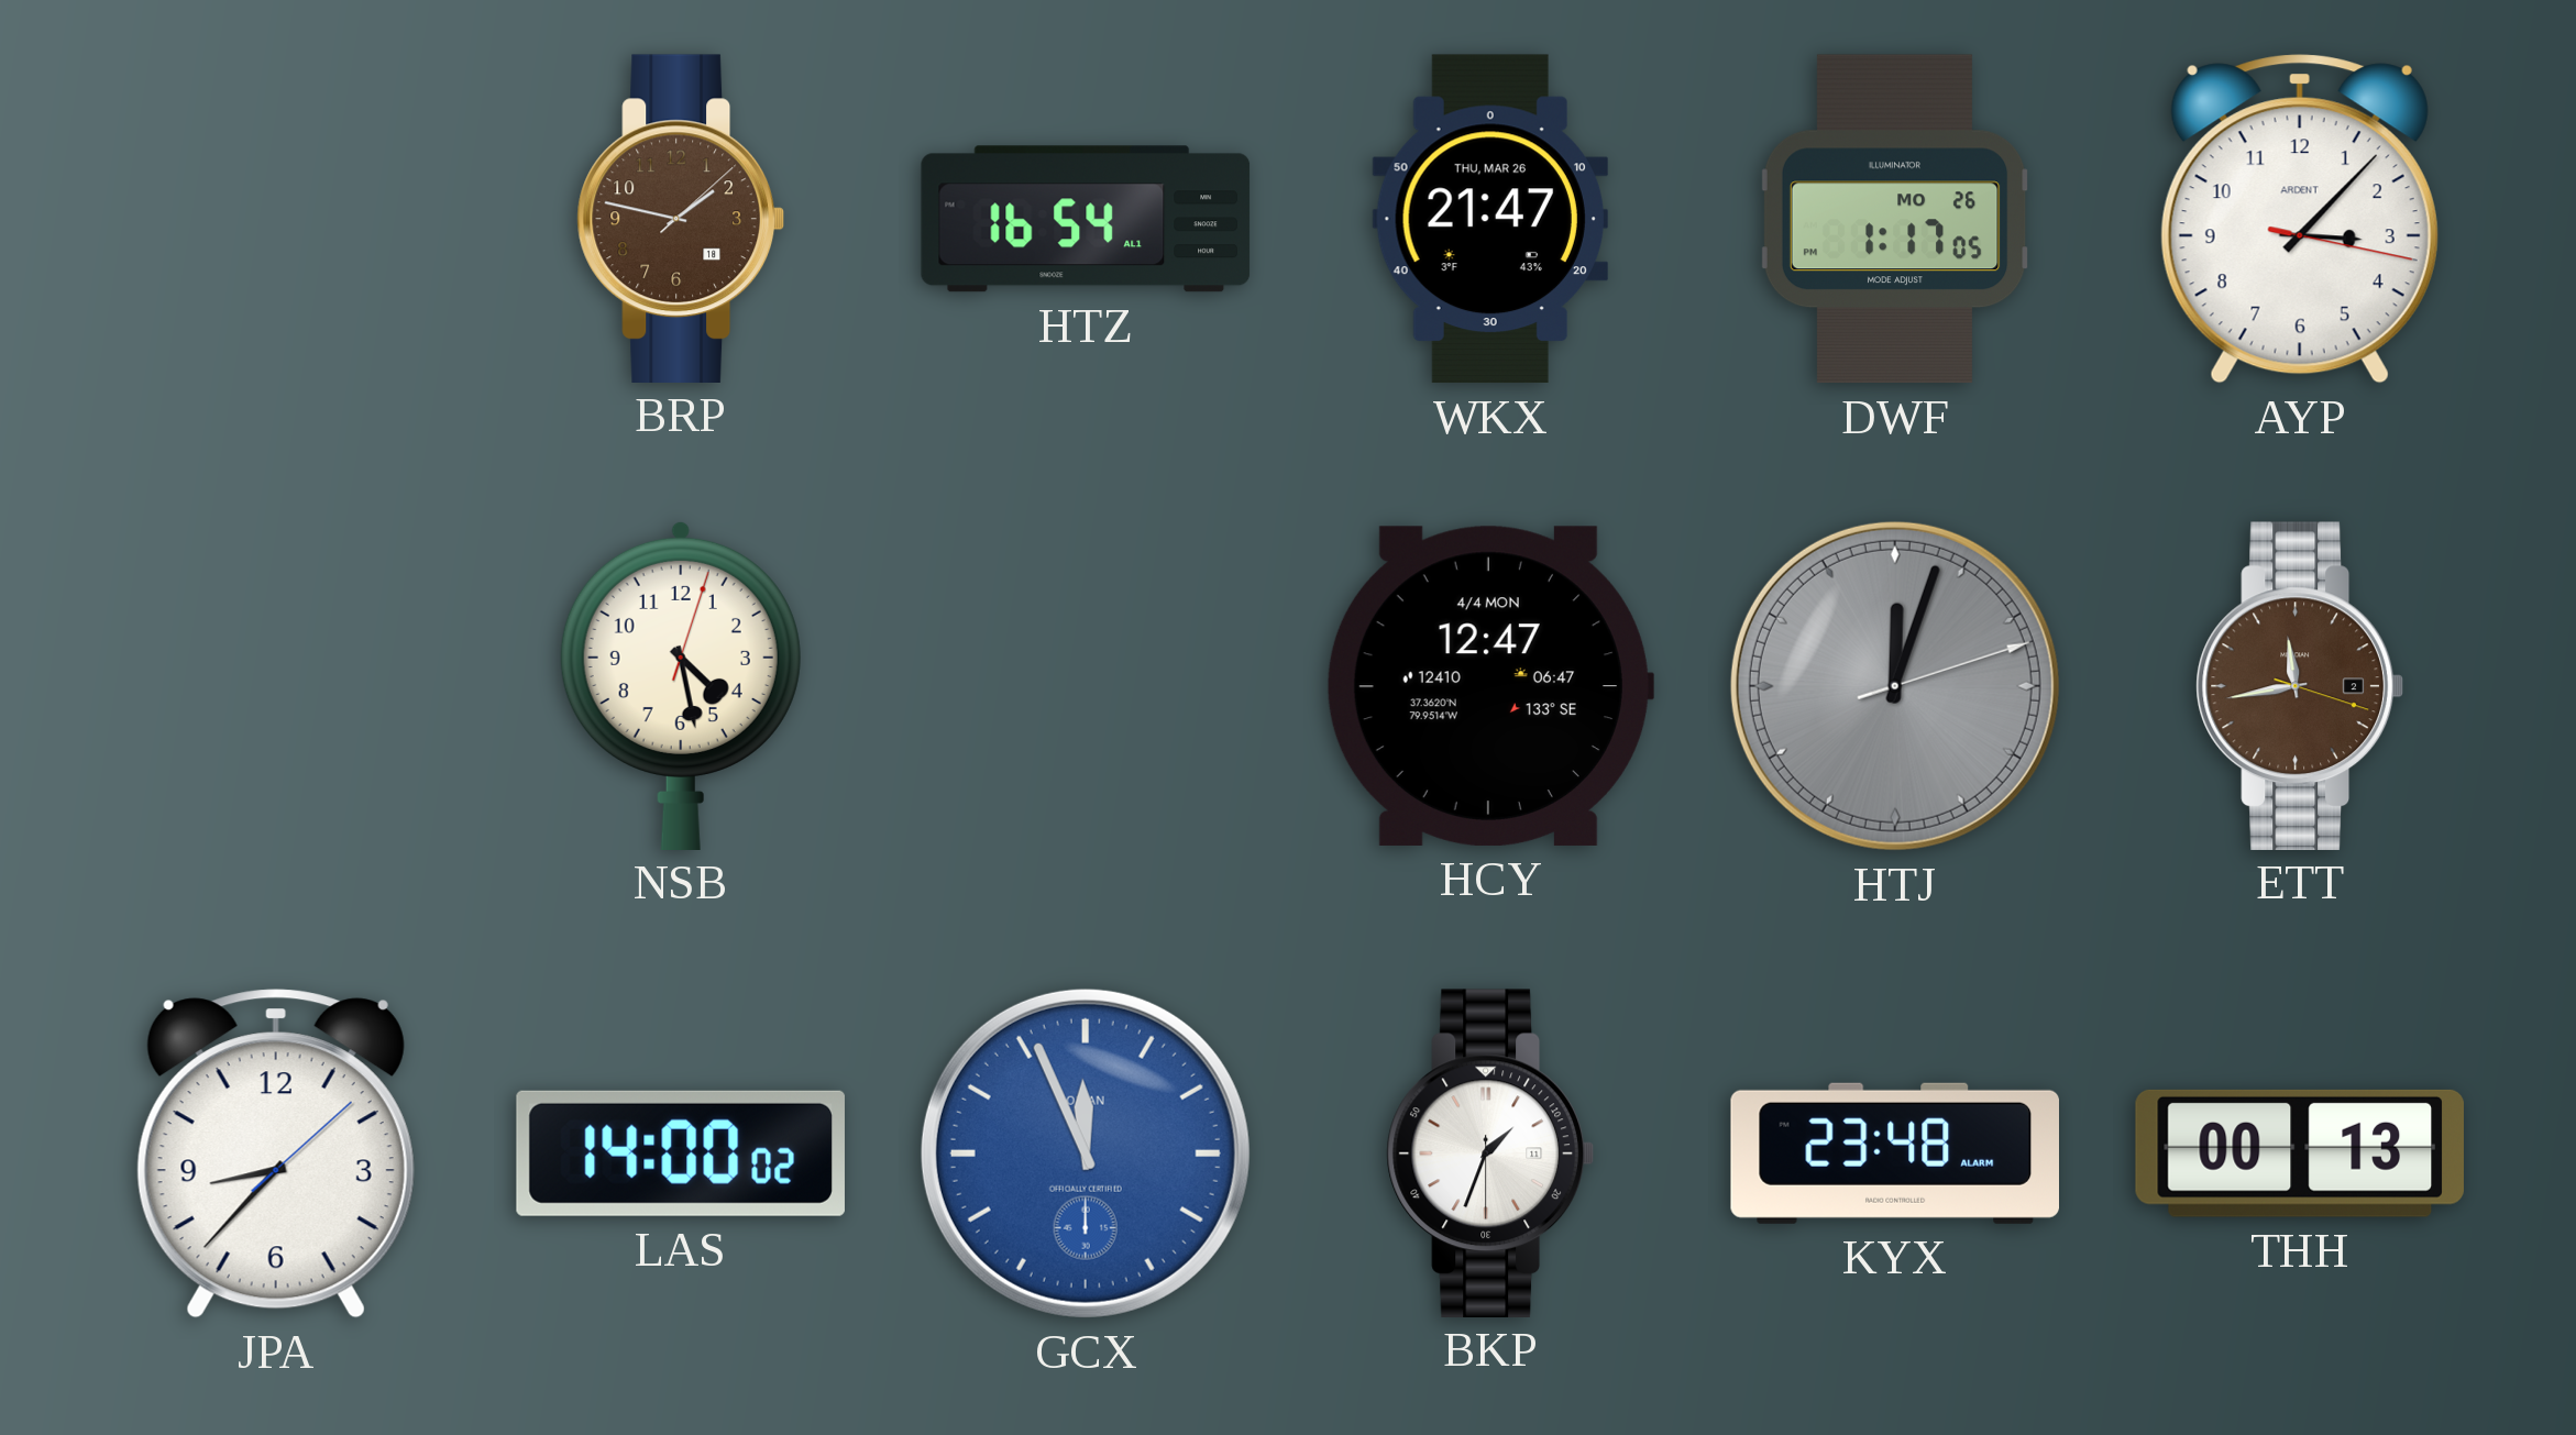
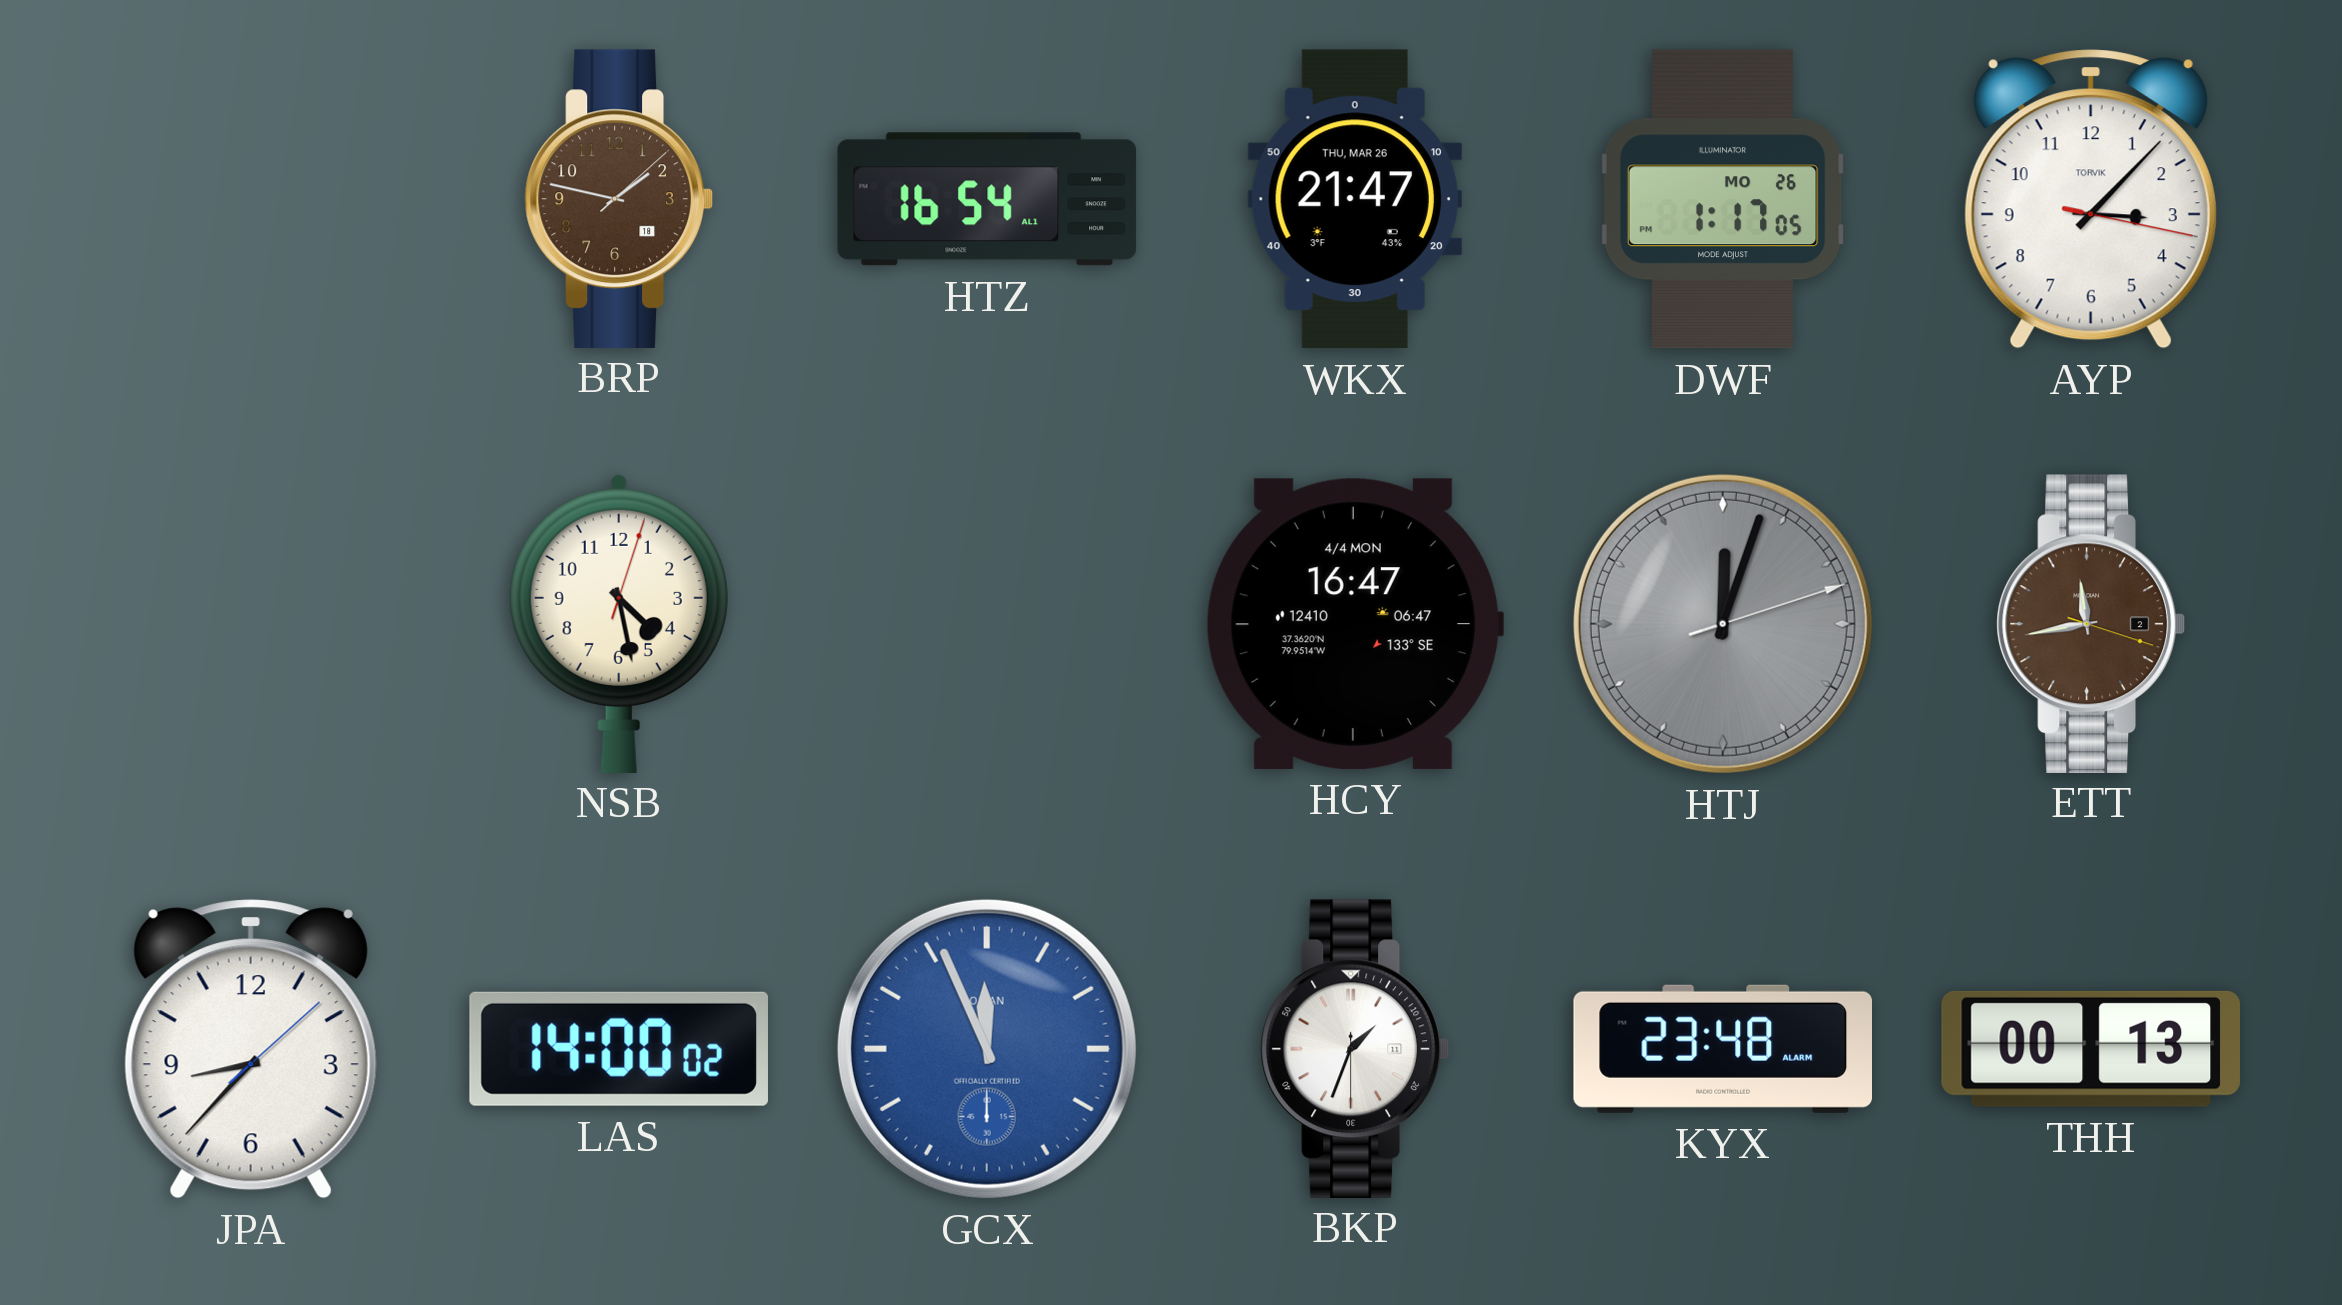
AYP brand: ARDENT -> TORVIK
HCY: 12:47 -> 16:47
